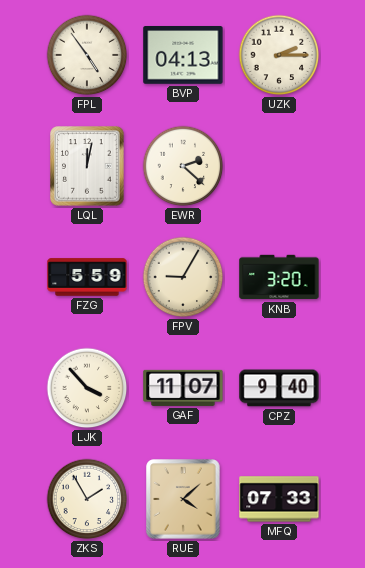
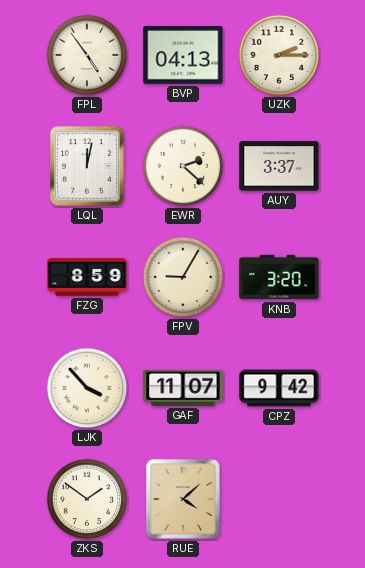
AUY: none -> 3:37
FZG: 5:59 -> 8:59
CPZ: 9:40 -> 9:42
ZKS: 1:55 -> 1:51
MFQ: 07:33 -> none
